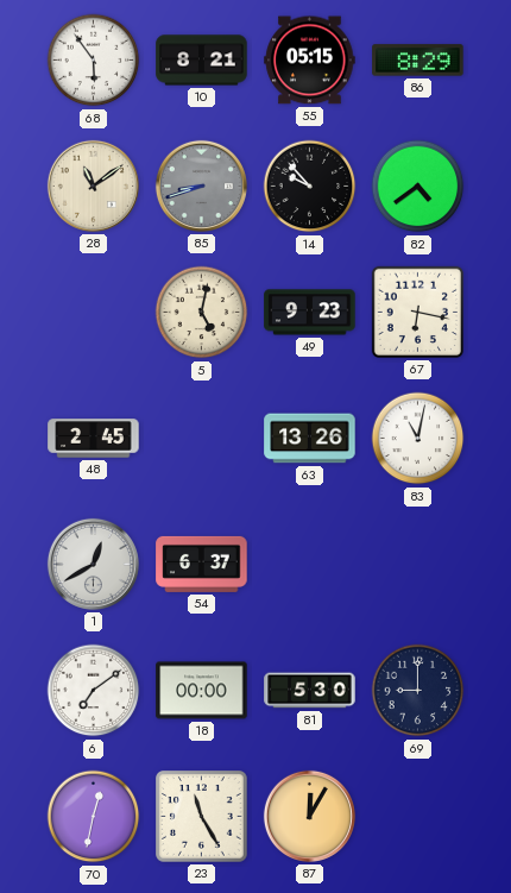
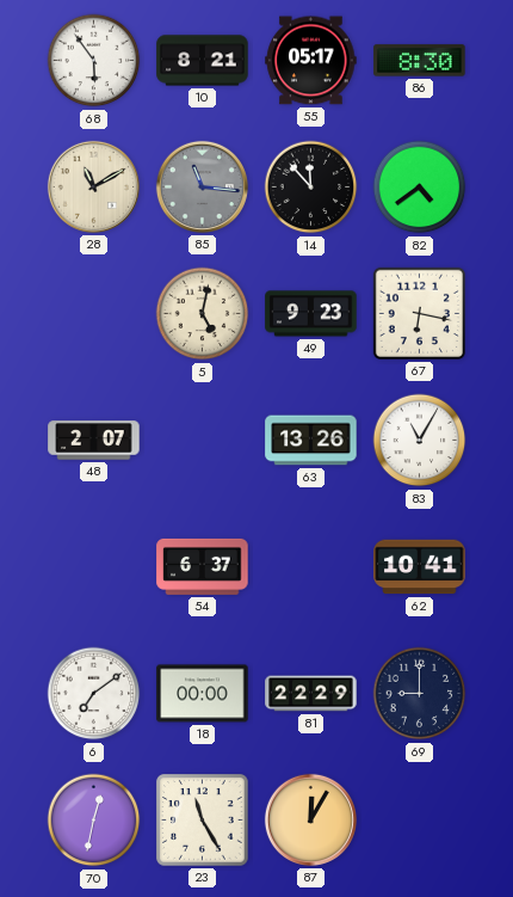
55: 05:15 -> 05:17
86: 8:29 -> 8:30
28: 11:09 -> 11:10
85: 8:42 -> 11:16
14: 9:53 -> 11:53
48: 2:45 -> 2:07
83: 11:02 -> 11:05
1: 12:40 -> none
62: none -> 10:41
81: 5:30 -> 22:29
